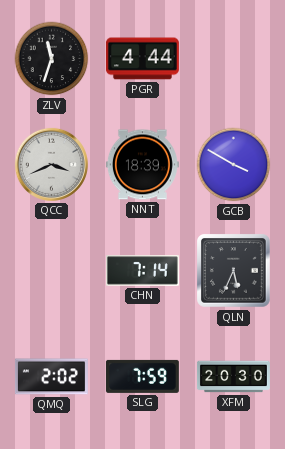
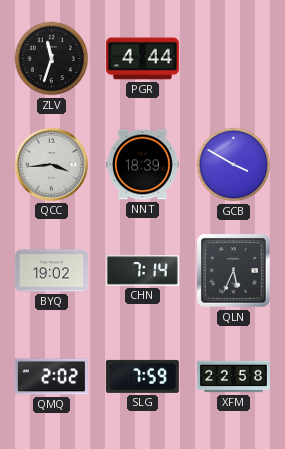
QCC: 3:41 -> 3:44
BYQ: none -> 19:02
XFM: 20:30 -> 22:58
